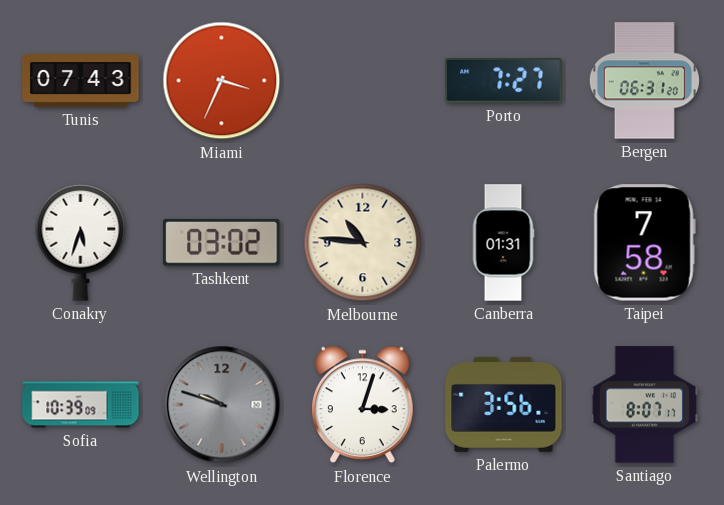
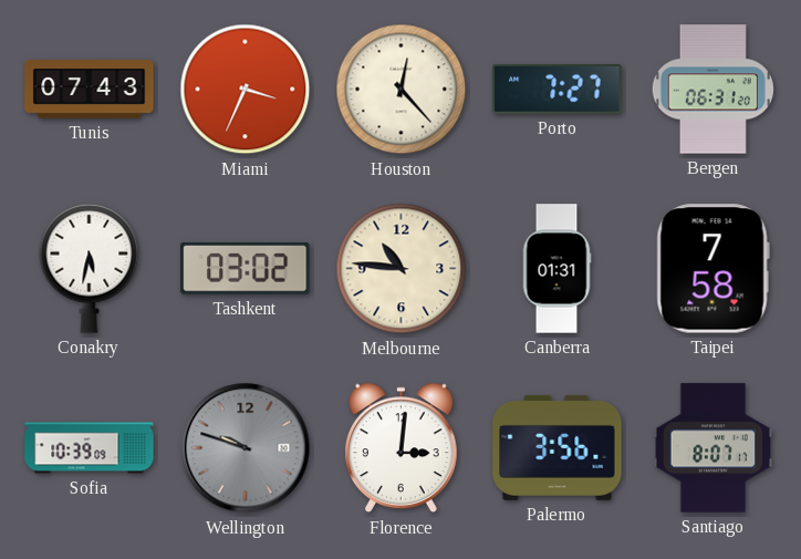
Houston: none -> 12:23
Conakry: 5:33 -> 5:32
Florence: 3:03 -> 3:01
